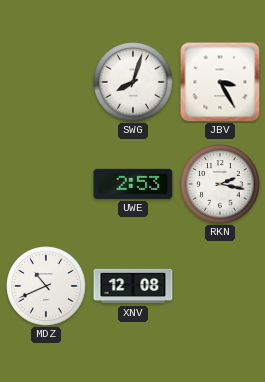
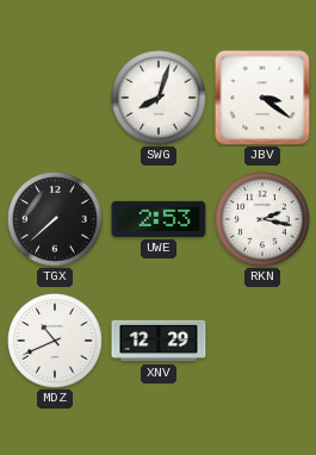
JBV: 3:25 -> 3:21
TGX: none -> 7:38
XNV: 12:08 -> 12:29
